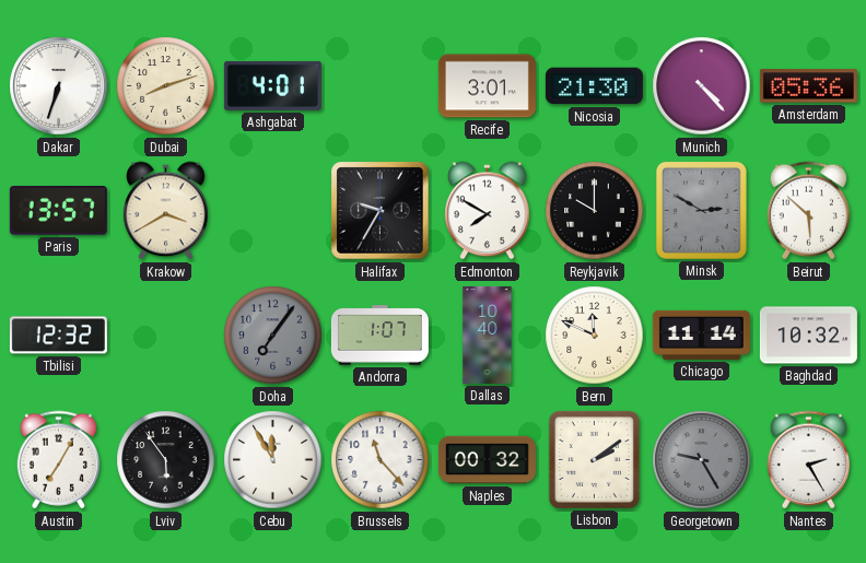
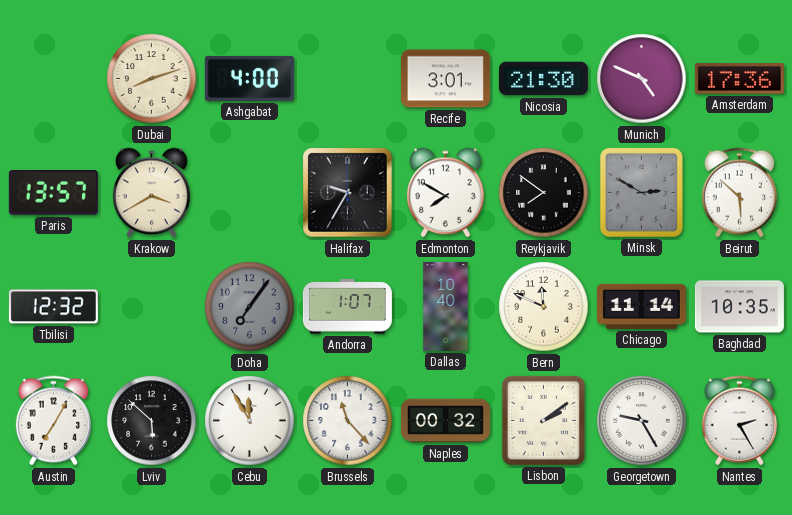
Dakar: 6:33 -> none
Ashgabat: 4:01 -> 4:00
Munich: 4:23 -> 4:49
Amsterdam: 05:36 -> 17:36
Reykjavik: 10:00 -> 7:51
Baghdad: 10:32 -> 10:35
Lviv: 5:54 -> 5:52
Georgetown dial: grey -> white
